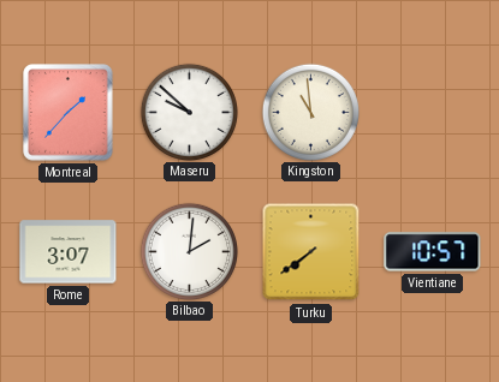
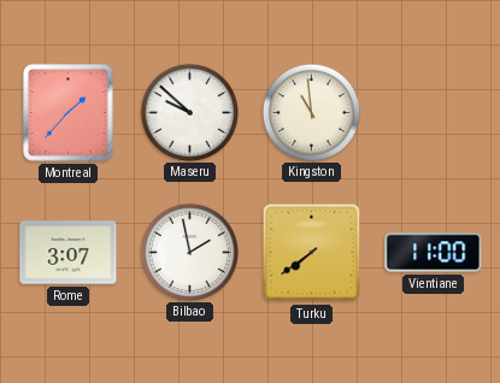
Bilbao: 2:01 -> 1:58
Vientiane: 10:57 -> 11:00
